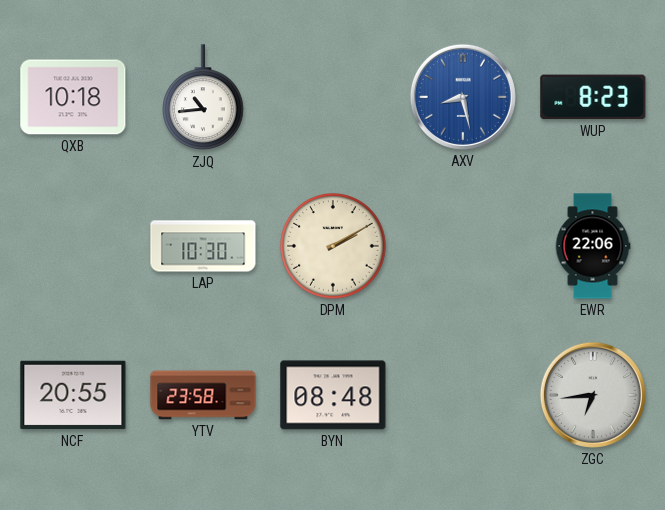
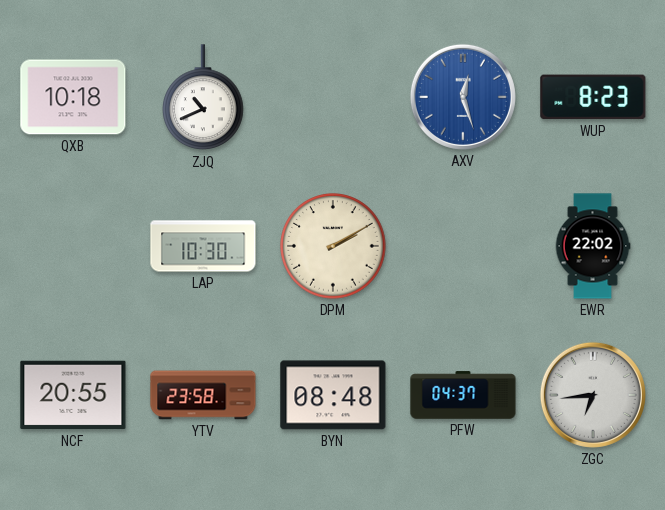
ZJQ: 10:44 -> 10:41
AXV: 8:28 -> 12:27
EWR: 22:06 -> 22:02
PFW: none -> 04:37
